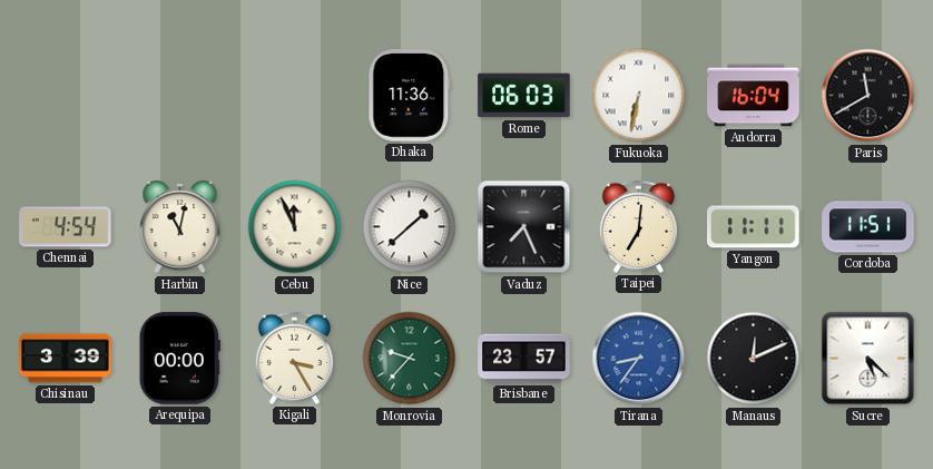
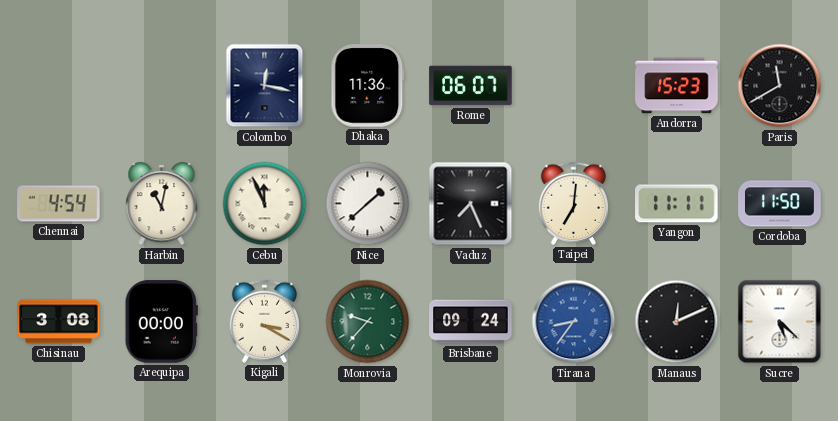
Colombo: none -> 12:17
Rome: 06:03 -> 06:07
Fukuoka: 6:32 -> none
Andorra: 16:04 -> 15:23
Cordoba: 11:51 -> 11:50
Chisinau: 3:39 -> 3:08
Kigali: 3:25 -> 3:20
Brisbane: 23:57 -> 09:24
